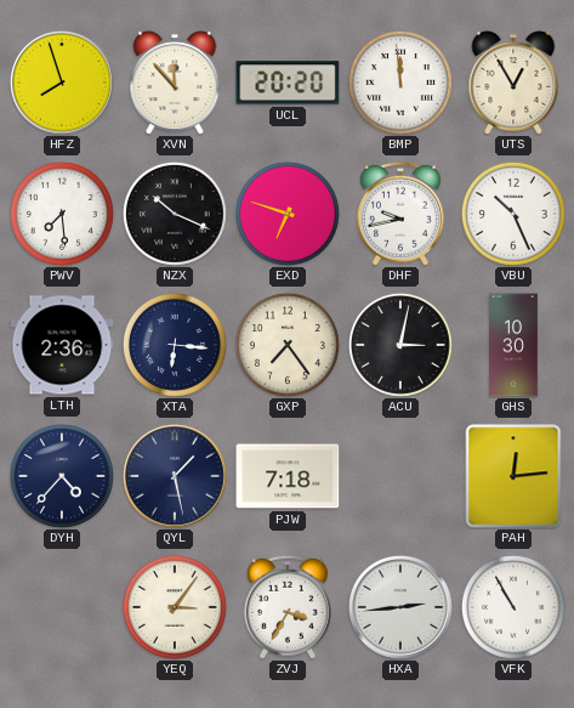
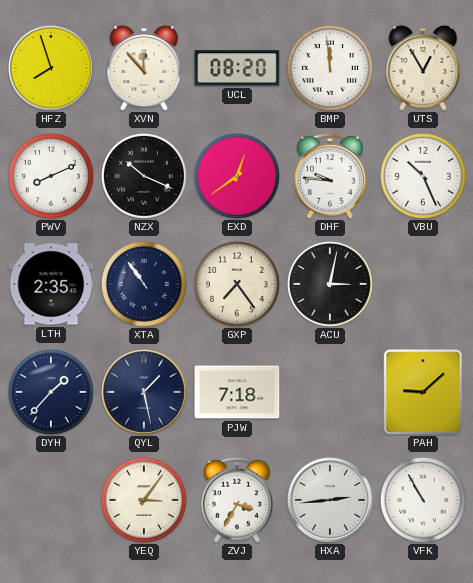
UCL: 20:20 -> 08:20
PWV: 7:29 -> 8:11
EXD: 6:48 -> 12:39
DHF: 9:43 -> 9:46
LTH: 2:36 -> 2:35
XTA: 6:16 -> 10:54
GHS: 10:30 -> none
DYH: 4:37 -> 1:37
PAH: 12:14 -> 9:08
